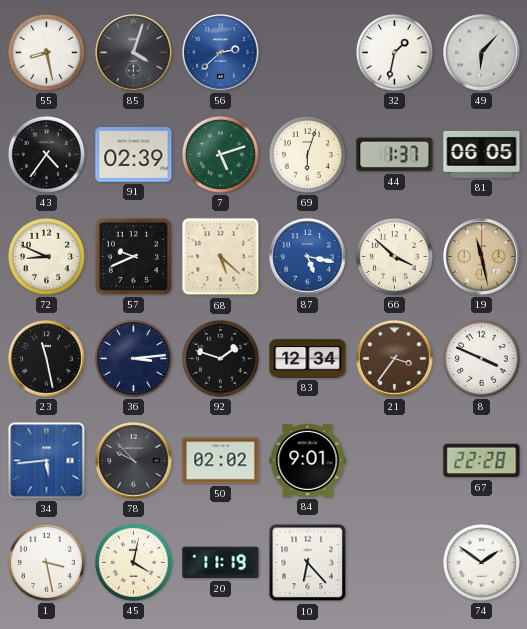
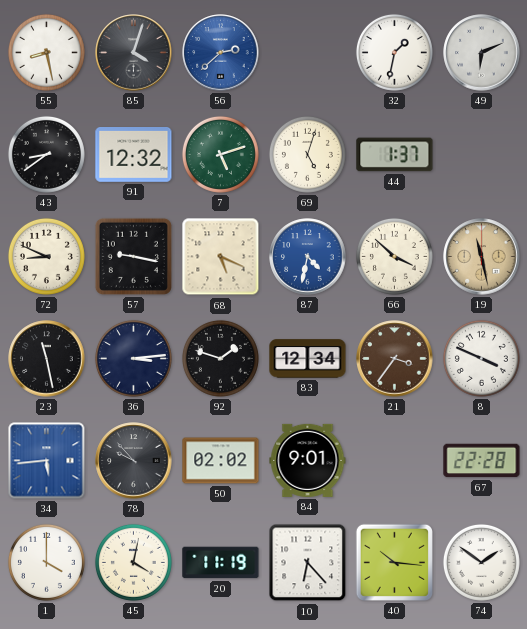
49: 6:07 -> 6:11
43: 4:36 -> 8:39
91: 02:39 -> 12:32
69: 6:03 -> 5:03
81: 06:05 -> none
57: 9:41 -> 9:17
68: 5:22 -> 5:19
87: 5:17 -> 4:32
1: 3:28 -> 4:00
40: none -> 10:16
